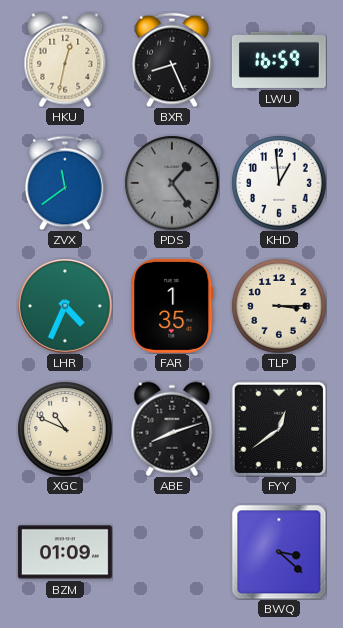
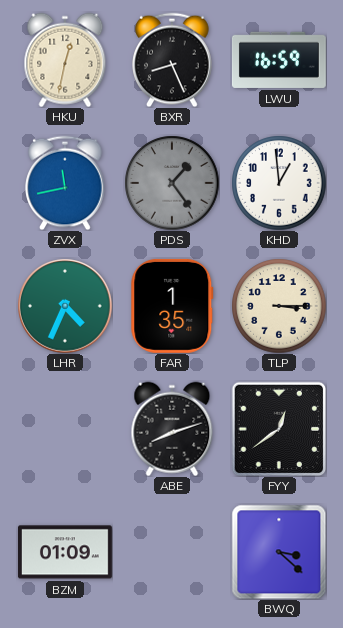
ZVX: 11:39 -> 11:43
XGC: 10:49 -> none
